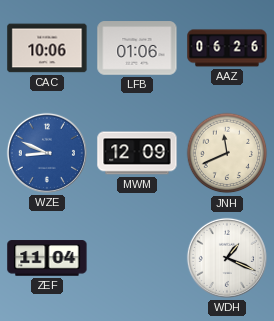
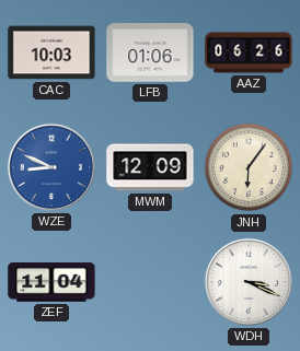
CAC: 10:06 -> 10:03
JNH: 11:41 -> 6:06
WDH: 1:19 -> 3:19
